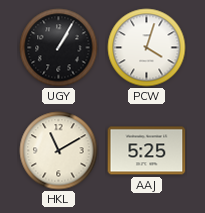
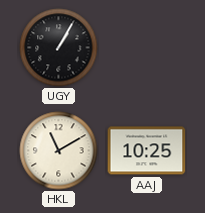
PCW: 4:03 -> none
AAJ: 5:25 -> 10:25
